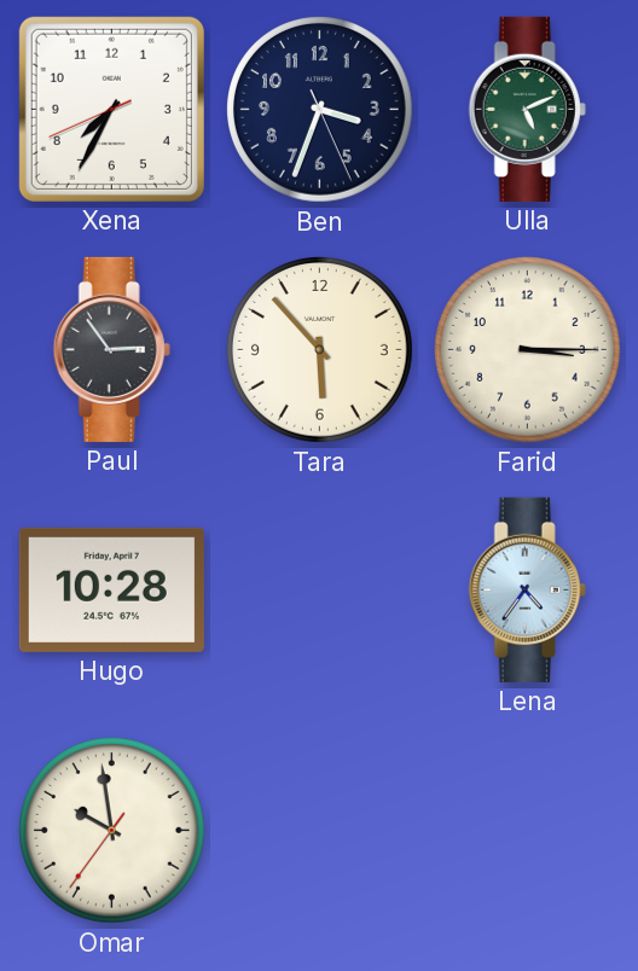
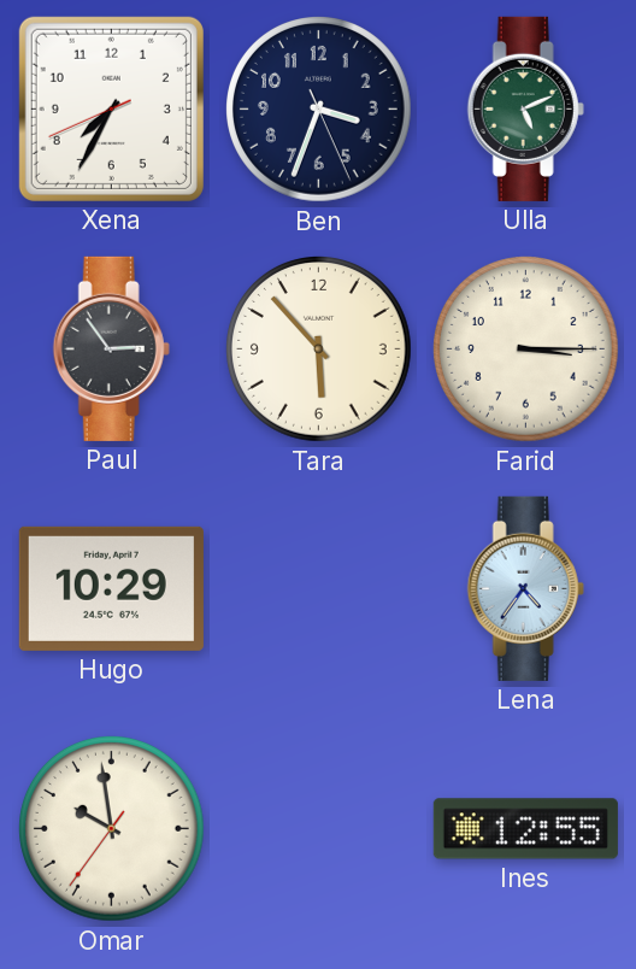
Hugo: 10:28 -> 10:29
Ines: none -> 12:55
